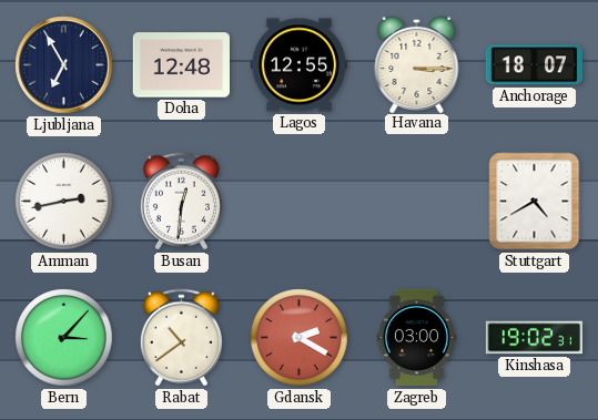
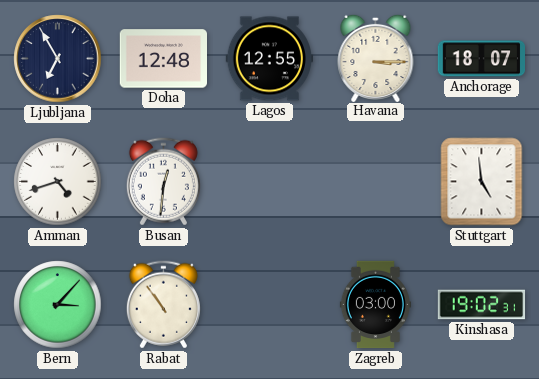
Amman: 2:43 -> 4:42
Stuttgart: 4:40 -> 4:59
Rabat: 10:39 -> 10:54
Gdansk: 2:20 -> none
